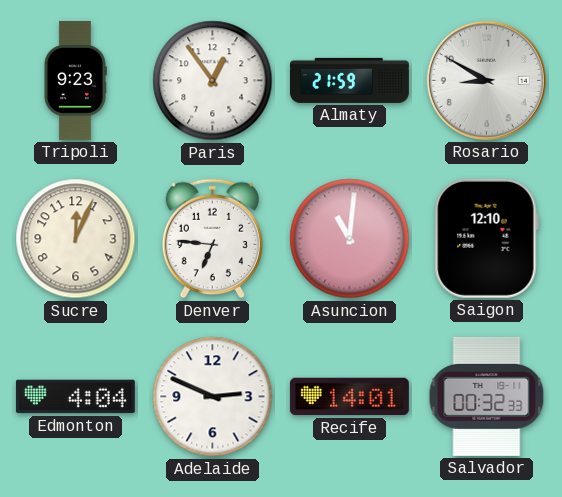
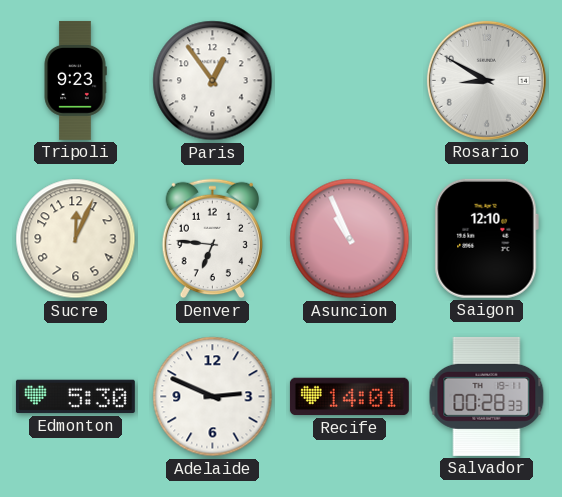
Almaty: 21:59 -> none
Asuncion: 11:01 -> 10:56
Edmonton: 4:04 -> 5:30
Salvador: 00:32 -> 00:28
